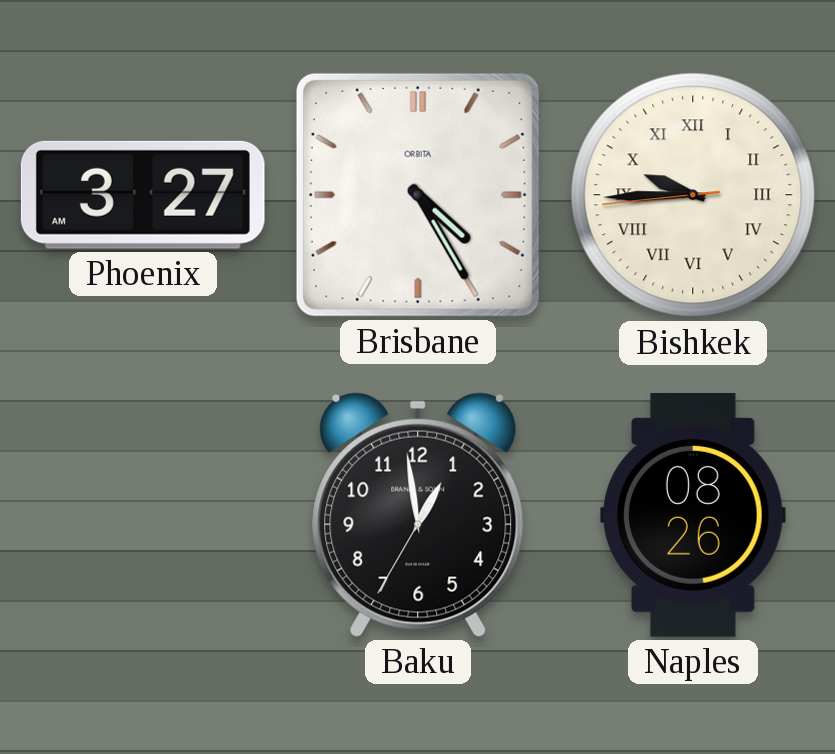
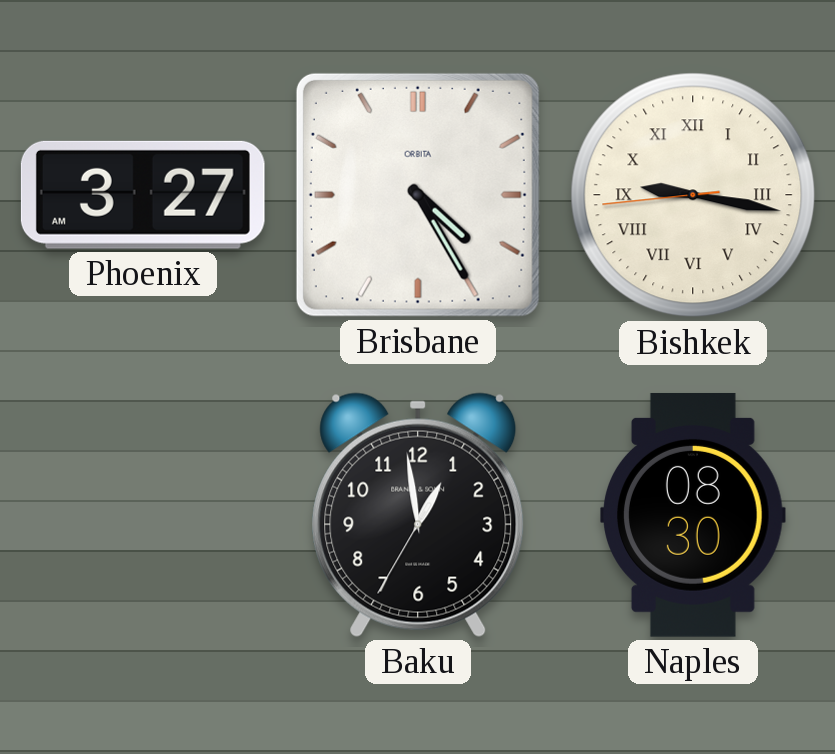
Bishkek: 9:44 -> 9:16
Naples: 08:26 -> 08:30
